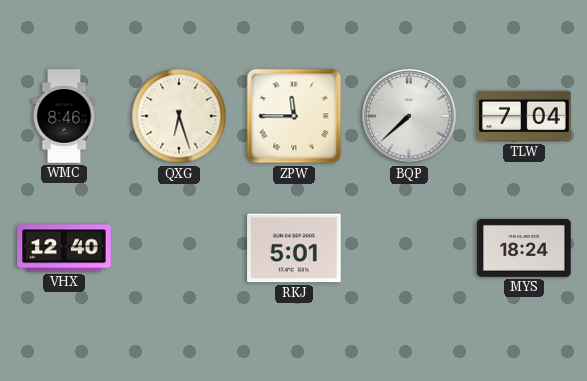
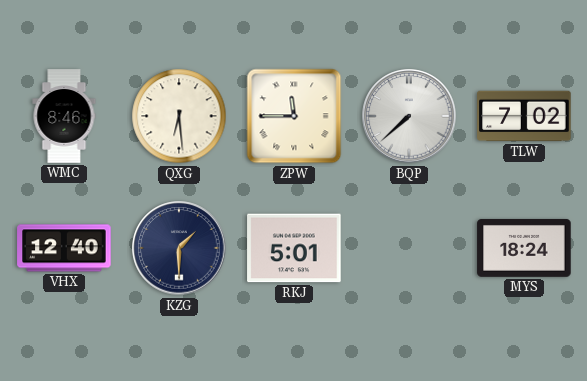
QXG: 6:27 -> 6:29
TLW: 7:04 -> 7:02
KZG: none -> 1:30
